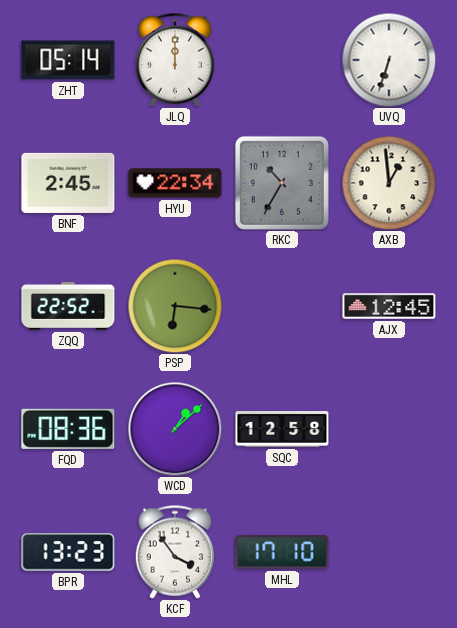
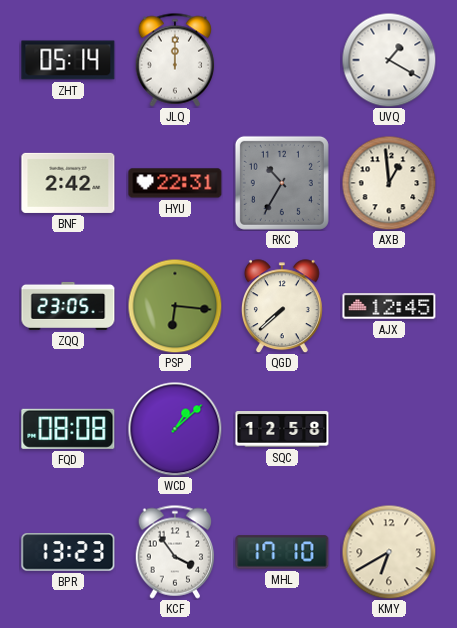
UVQ: 6:33 -> 1:20
BNF: 2:45 -> 2:42
HYU: 22:34 -> 22:31
ZQQ: 22:52 -> 23:05
QGD: none -> 7:38
FQD: 08:36 -> 08:08
KMY: none -> 6:40
